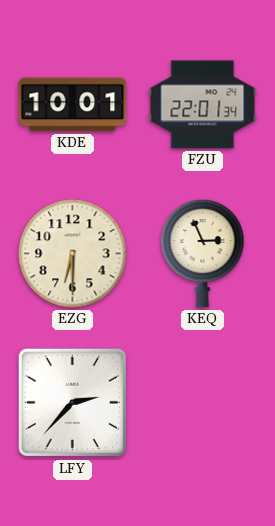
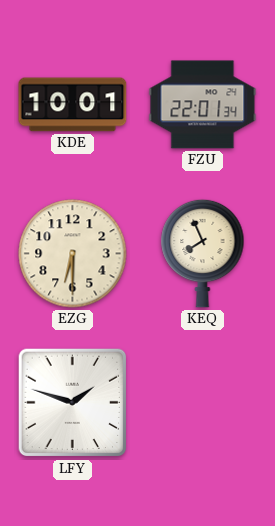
KEQ: 2:56 -> 7:56
LFY: 2:37 -> 1:48
